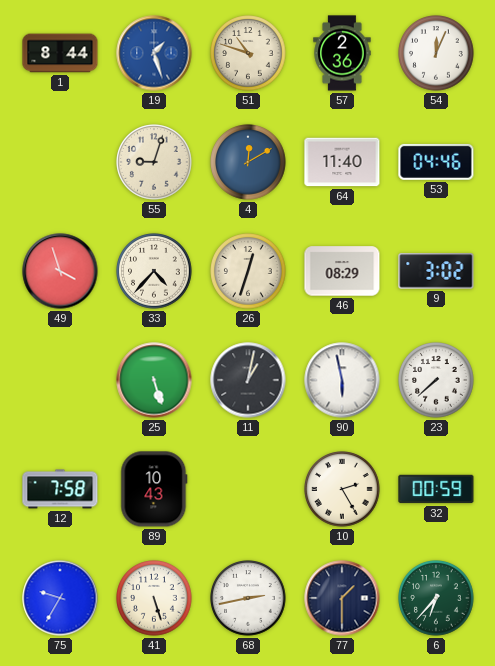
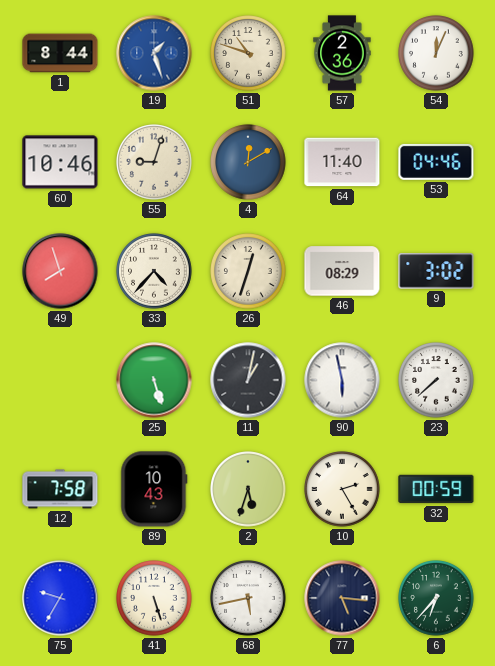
60: none -> 10:46
49: 3:57 -> 7:57
2: none -> 5:33
68: 2:43 -> 5:43
77: 1:30 -> 5:16
